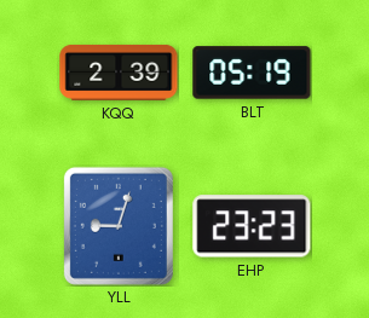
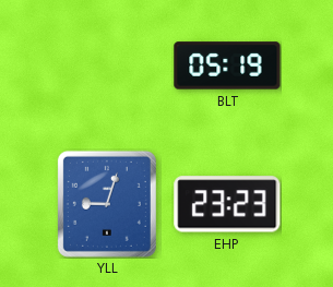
KQQ: 2:39 -> none
